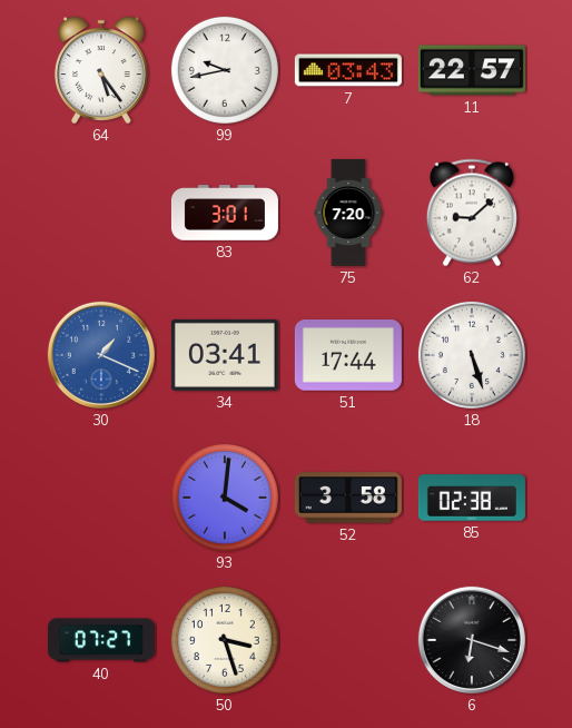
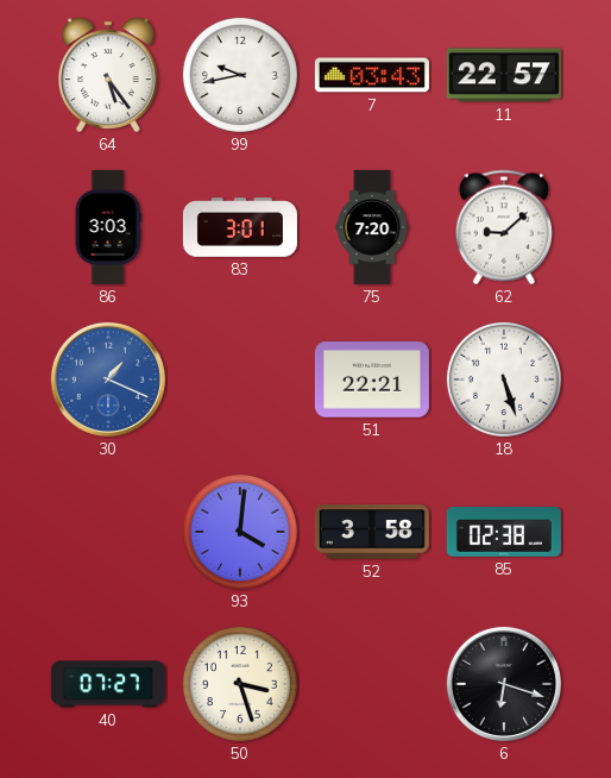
86: none -> 3:03
34: 03:41 -> none
51: 17:44 -> 22:21
